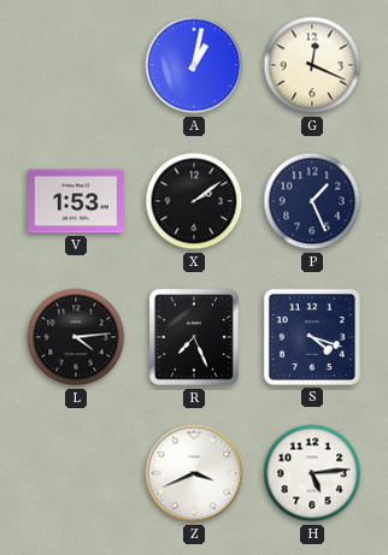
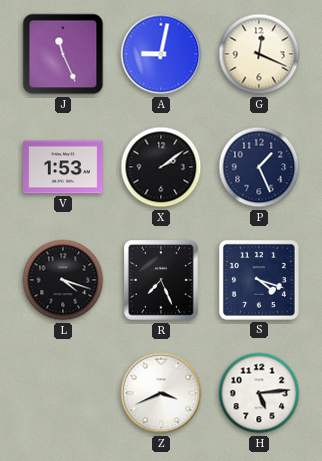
J: none -> 11:26
A: 1:02 -> 9:02
L: 4:14 -> 4:18
